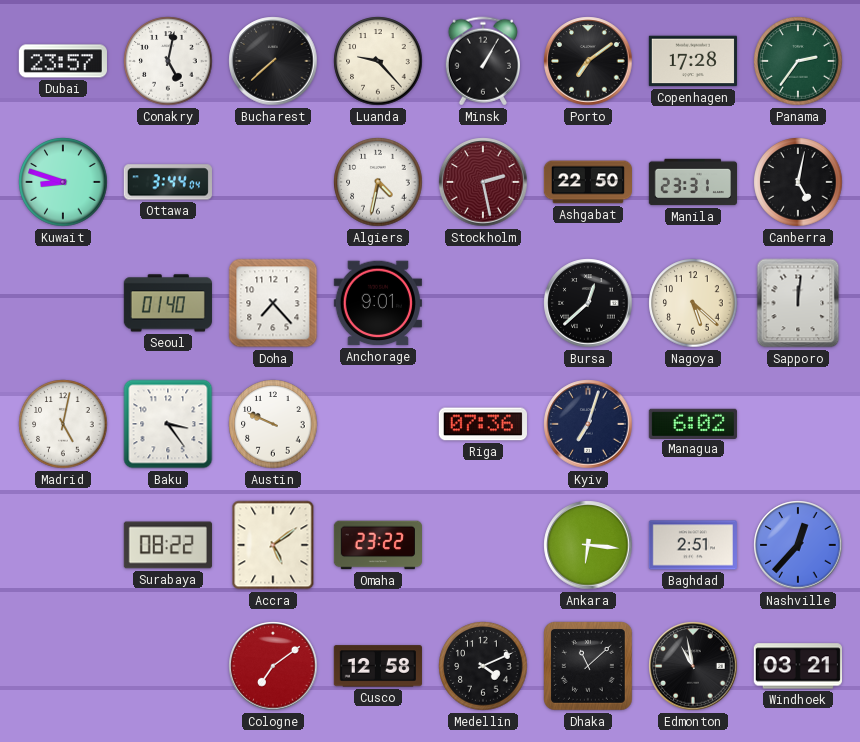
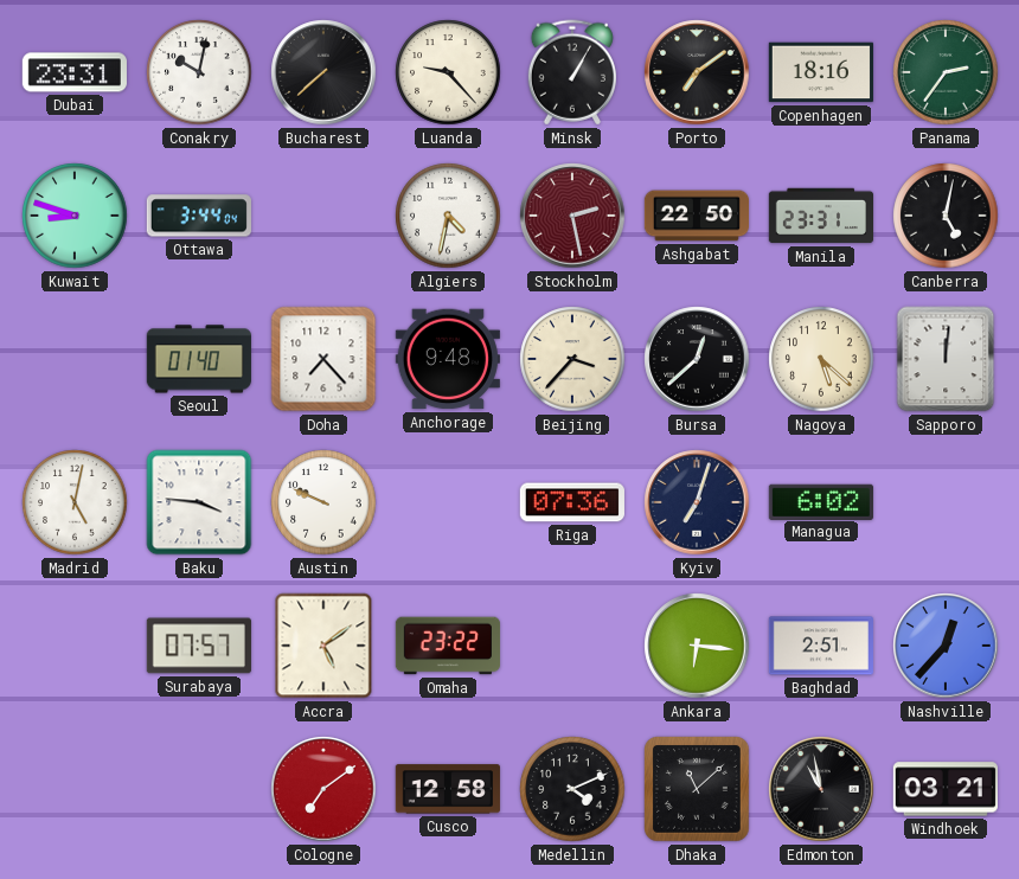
Dubai: 23:57 -> 23:31
Conakry: 5:02 -> 10:02
Copenhagen: 17:28 -> 18:16
Anchorage: 9:01 -> 9:48
Beijing: none -> 3:37
Baku: 3:24 -> 3:46
Surabaya: 08:22 -> 07:57
